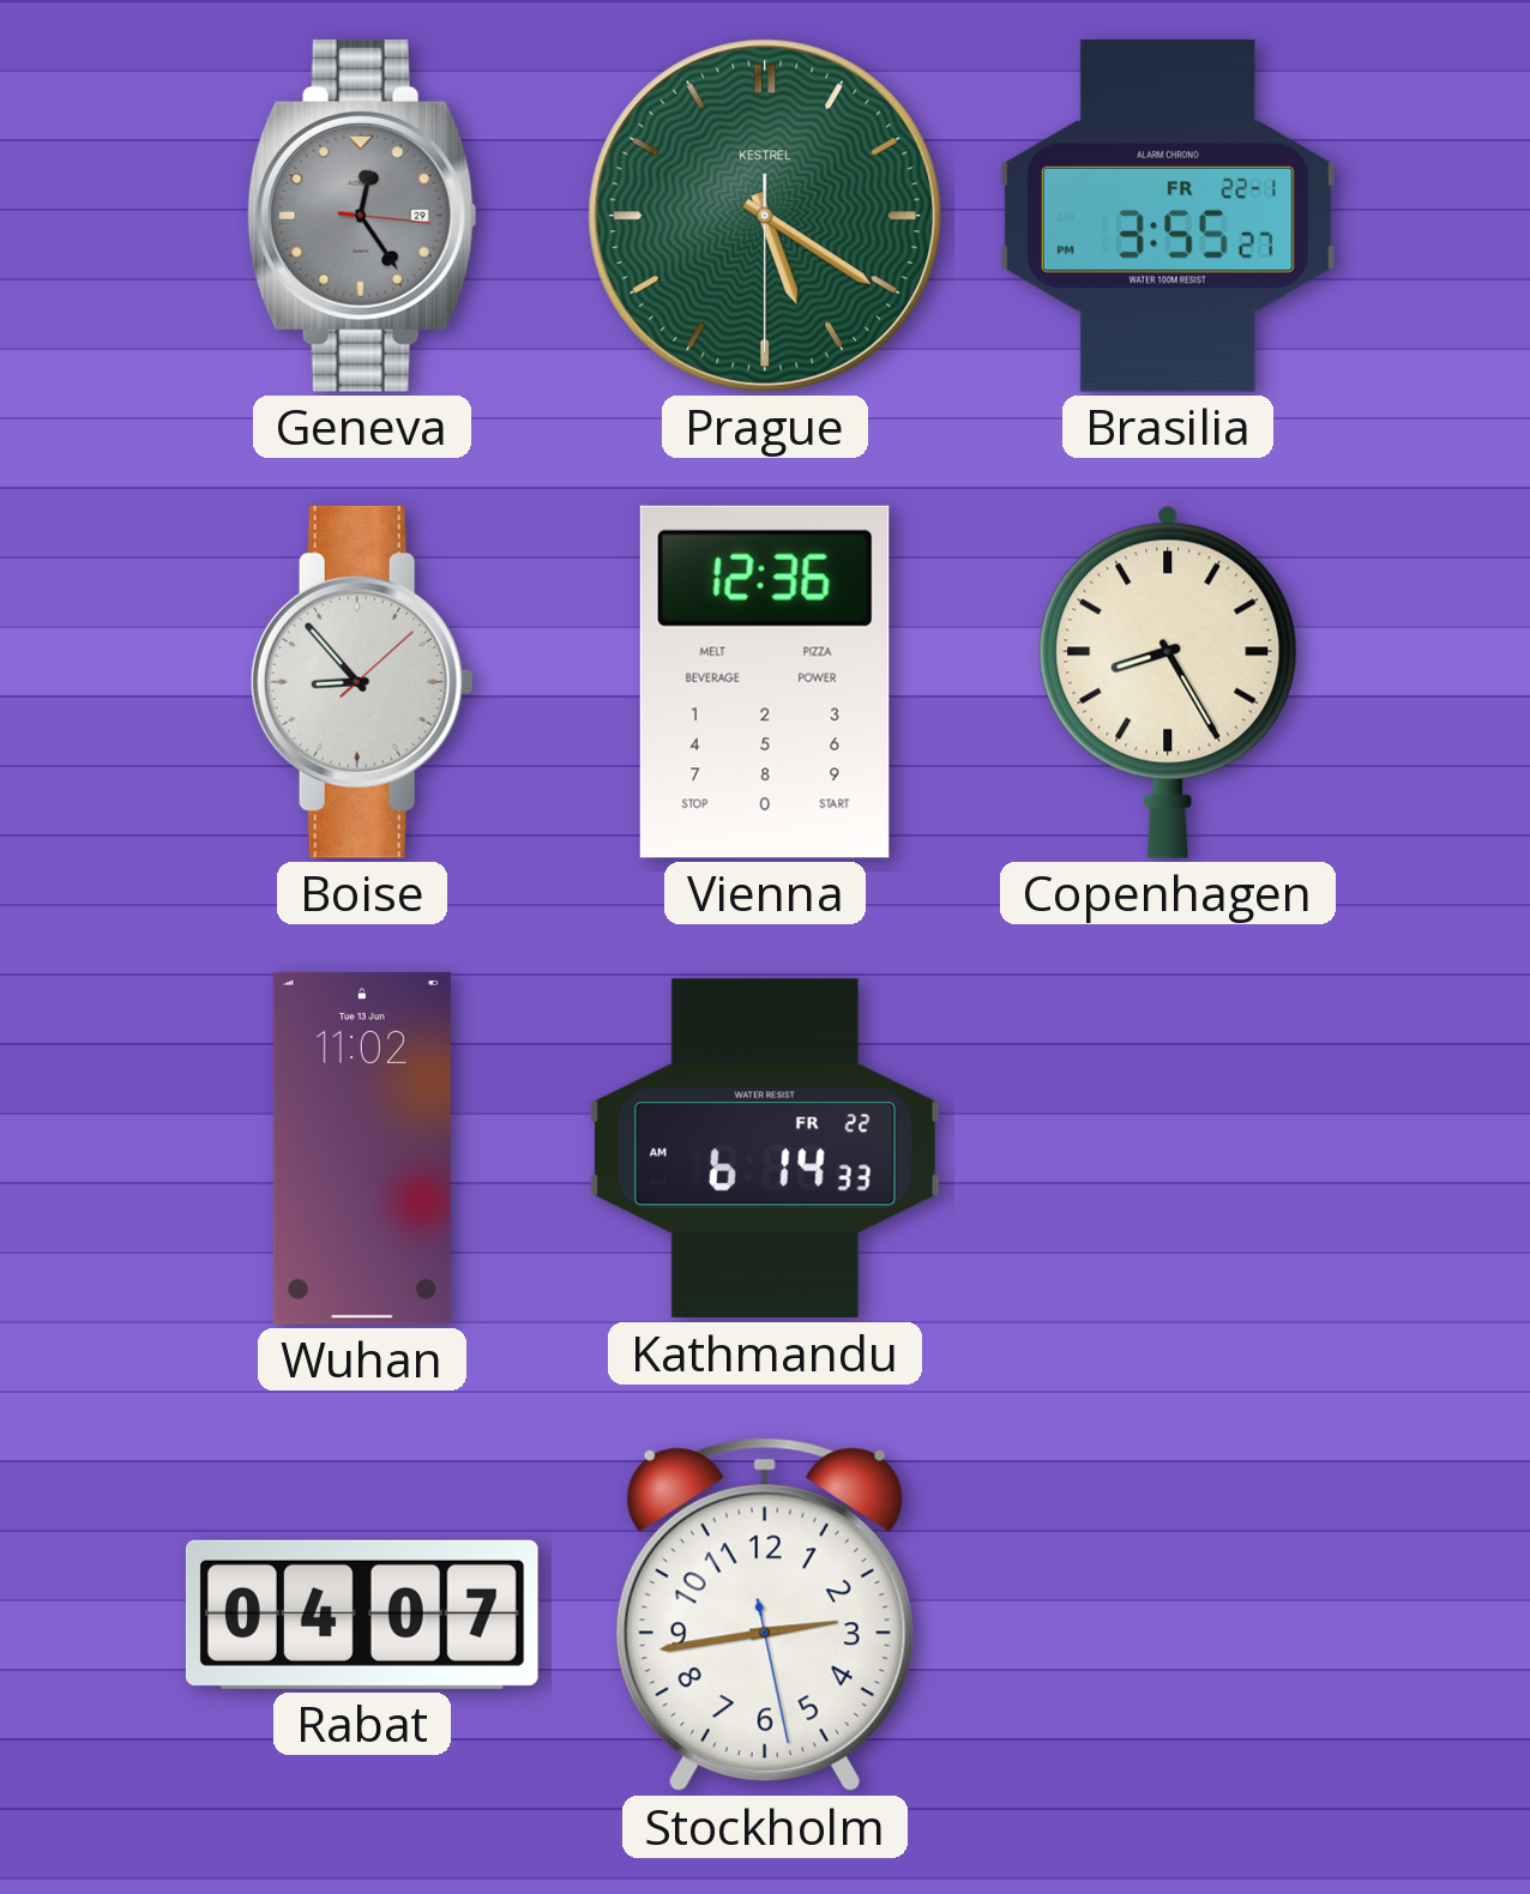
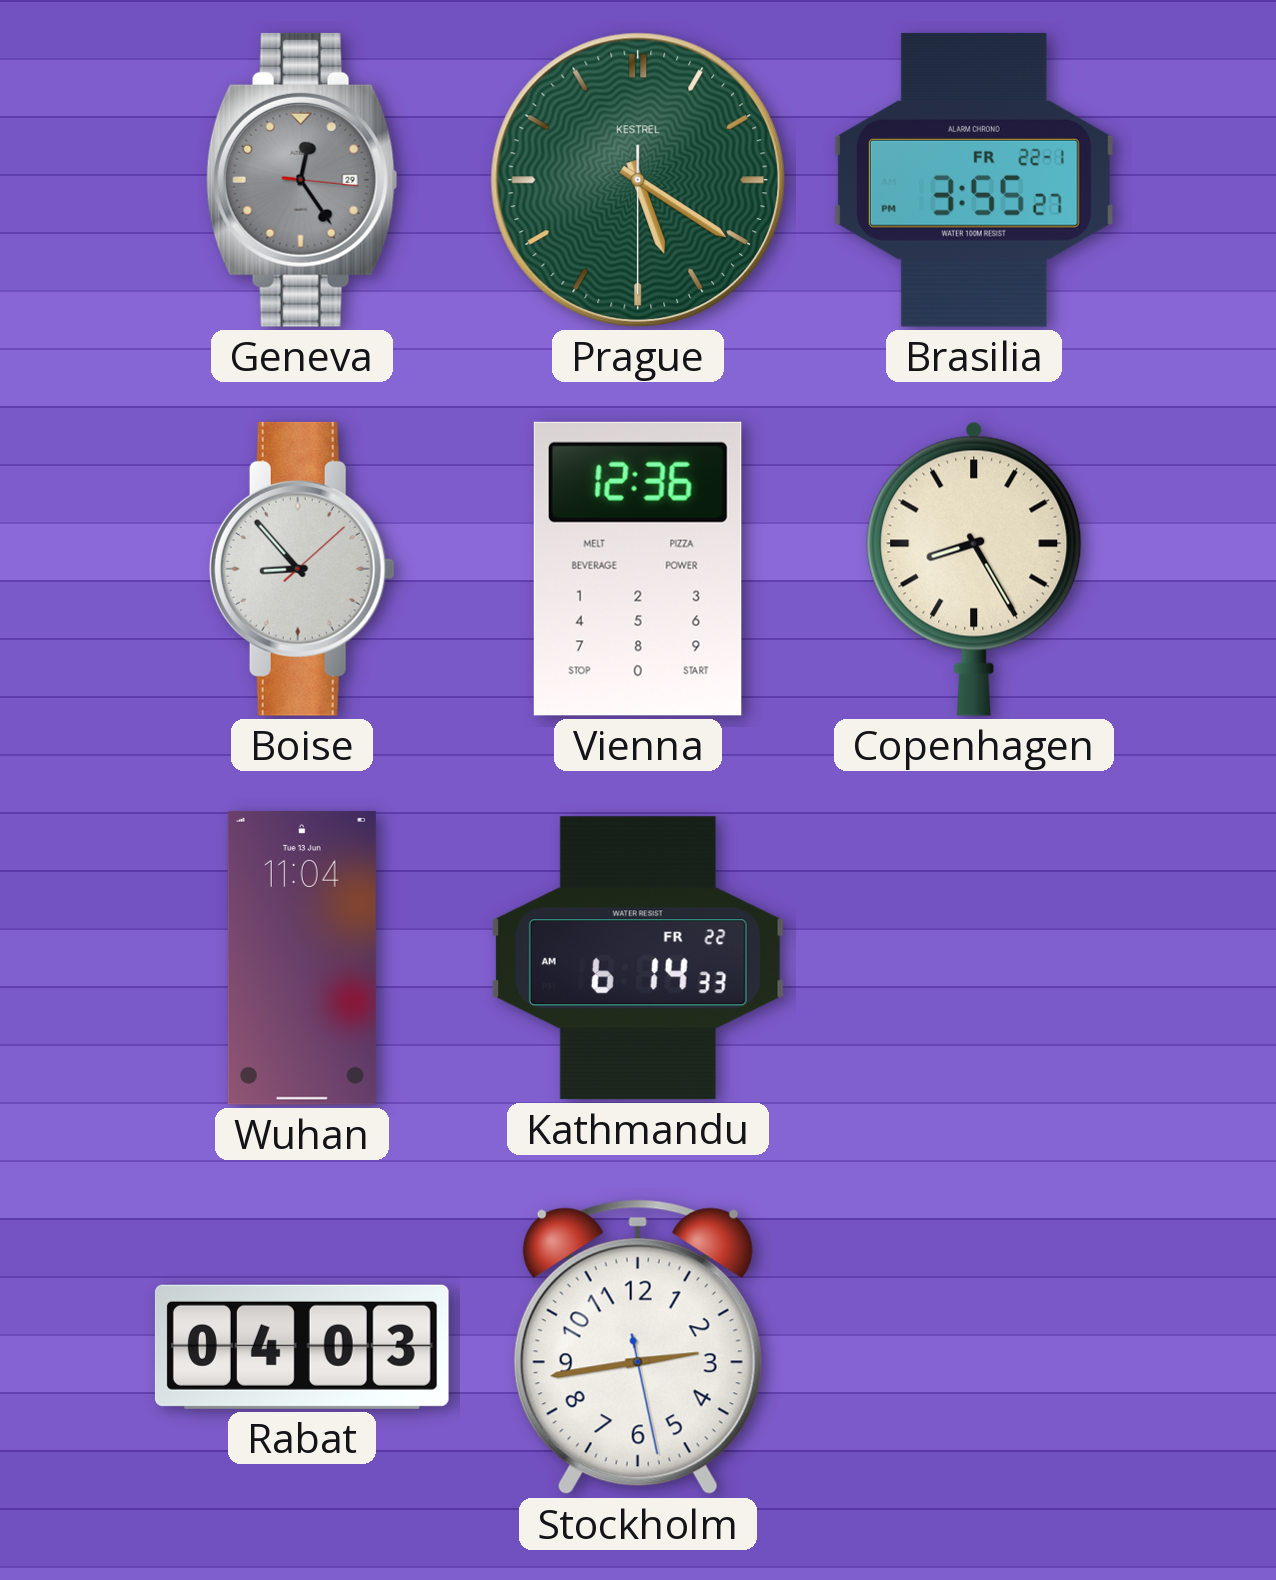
Wuhan: 11:02 -> 11:04
Rabat: 04:07 -> 04:03
